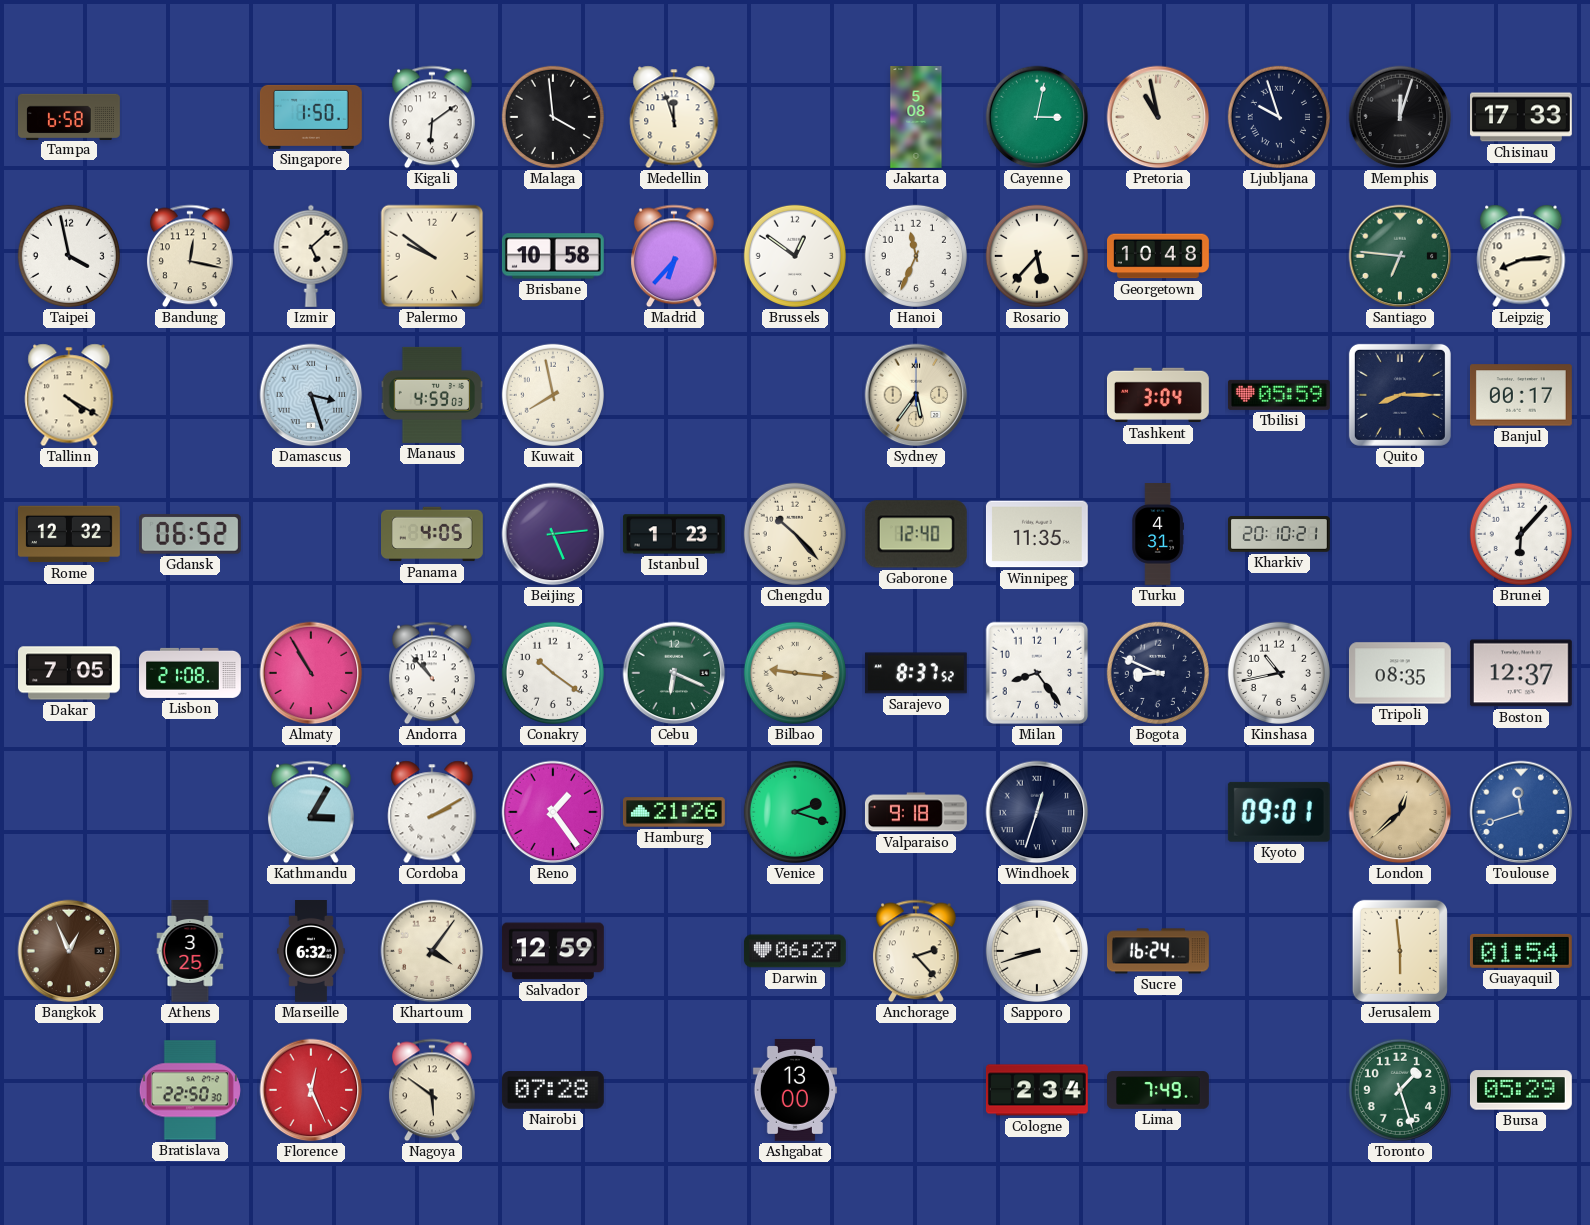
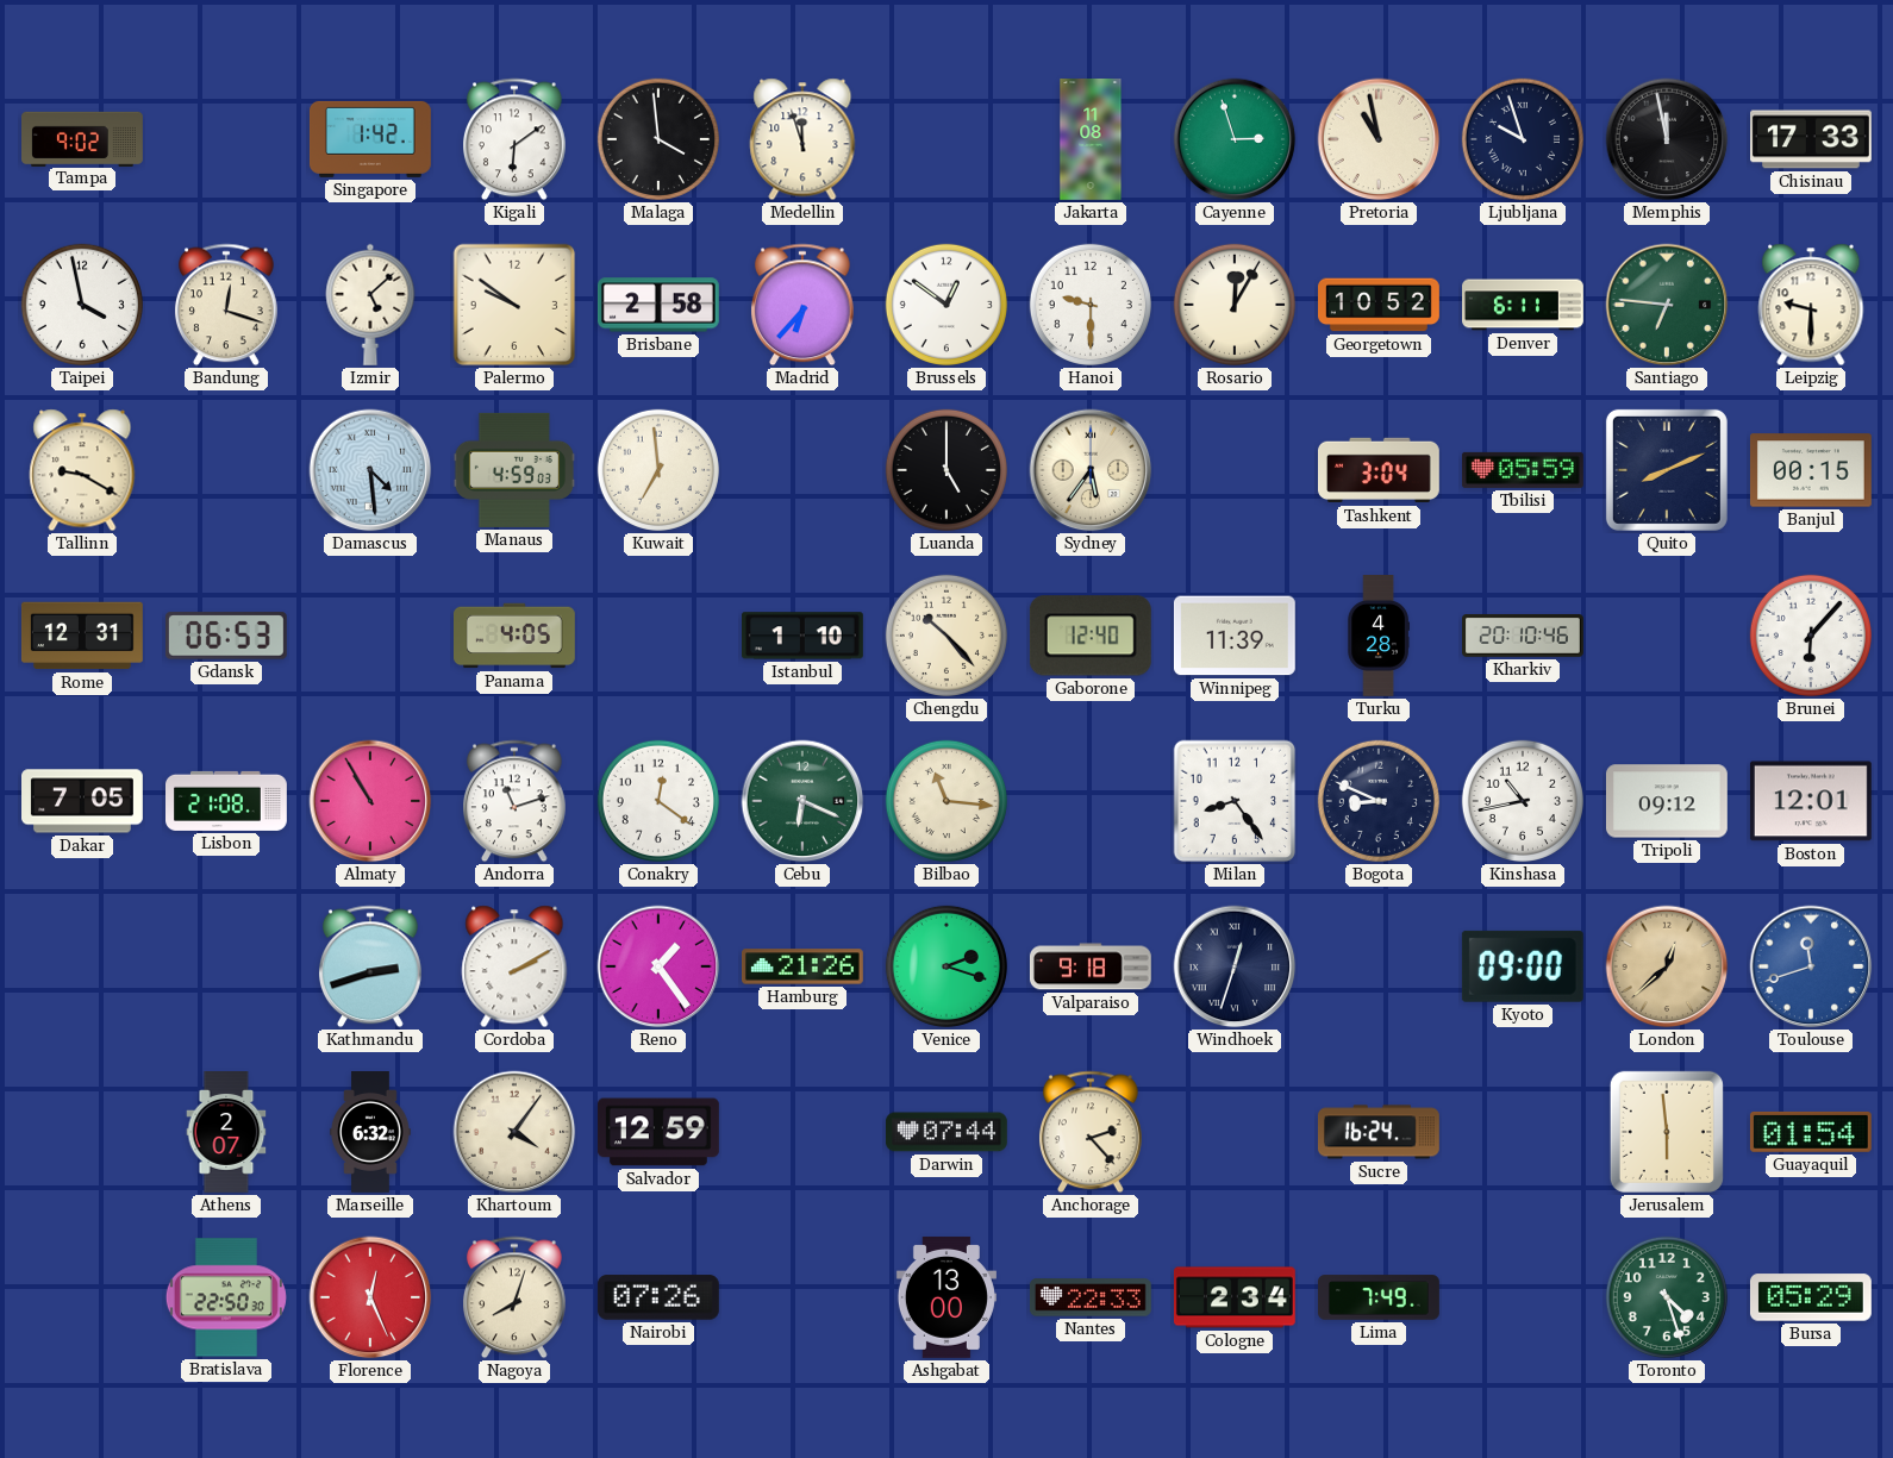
Tampa: 6:58 -> 9:02
Singapore: 1:50 -> 1:42
Jakarta: 5:08 -> 11:08
Cayenne: 3:02 -> 2:57
Memphis: 12:03 -> 11:58
Bandung: 12:17 -> 12:18
Brisbane: 10:58 -> 2:58
Hanoi: 11:34 -> 9:30
Rosario: 5:37 -> 12:05
Georgetown: 10:48 -> 10:52
Denver: none -> 6:11
Leipzig: 8:14 -> 9:30
Tallinn: 4:20 -> 9:20
Damascus: 3:27 -> 4:29
Kuwait: 7:58 -> 6:59
Luanda: none -> 5:00
Quito: 8:15 -> 8:11
Banjul: 00:17 -> 00:15
Rome: 12:32 -> 12:31
Gdansk: 06:52 -> 06:53
Beijing: 5:14 -> none
Istanbul: 1:23 -> 1:10
Winnipeg: 11:35 -> 11:39
Turku: 4:31 -> 4:28
Kharkiv: 20:10:21 -> 20:10:46
Andorra: 10:53 -> 11:12
Conakry: 10:21 -> 12:21
Bilbao: 9:16 -> 11:16
Sarajevo: 8:37 -> none
Tripoli: 08:35 -> 09:12
Boston: 12:37 -> 12:01
Kathmandu: 3:05 -> 2:42
Kyoto: 09:01 -> 09:00
Bangkok: 12:56 -> none
Athens: 3:25 -> 2:07
Darwin: 06:27 -> 07:44
Sapporo: 8:42 -> none
Nagoya: 5:51 -> 8:03
Nairobi: 07:28 -> 07:26
Nantes: none -> 22:33
Toronto: 1:27 -> 4:27
